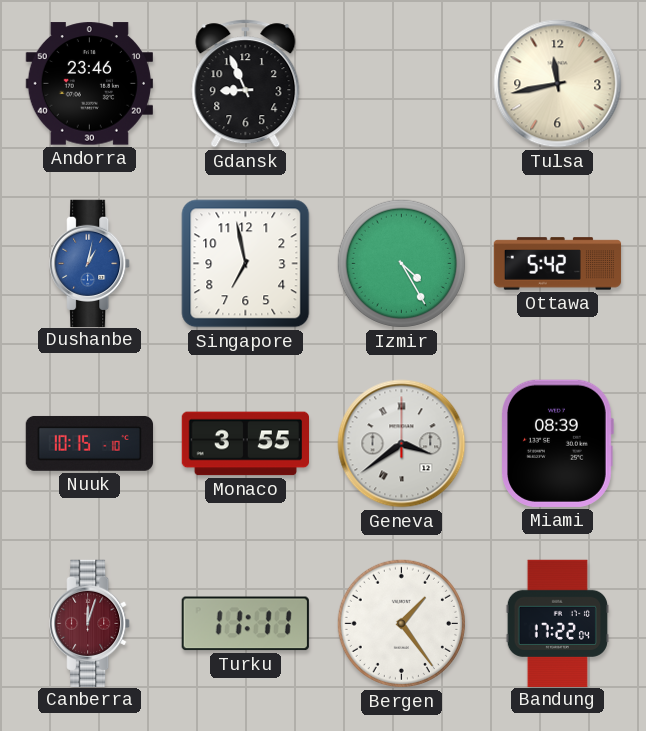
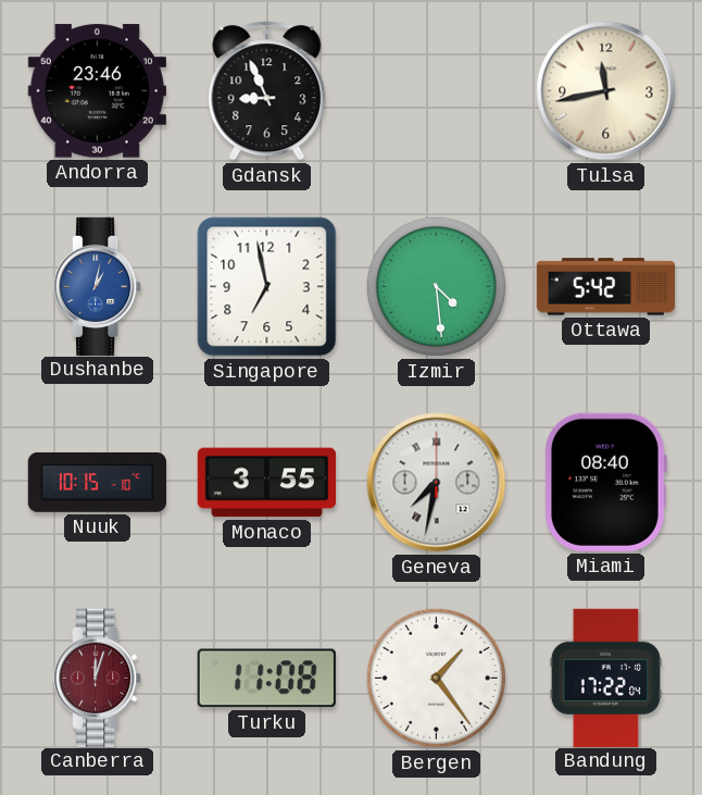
Izmir: 4:25 -> 4:29
Geneva: 3:39 -> 7:32
Miami: 08:39 -> 08:40
Turku: 11:11 -> 11:08
